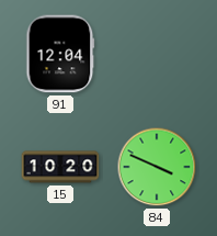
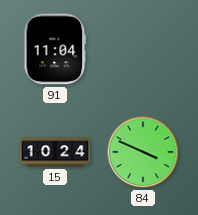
91: 12:04 -> 11:04
15: 10:20 -> 10:24
